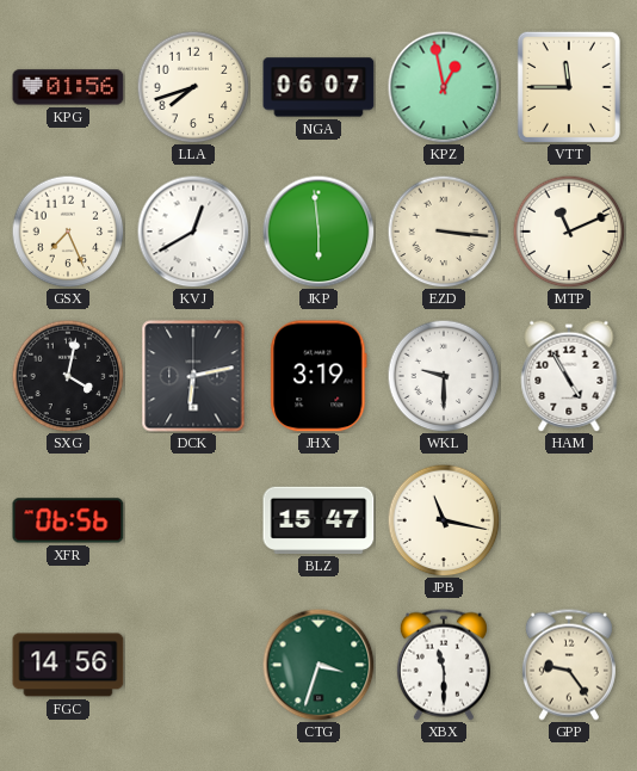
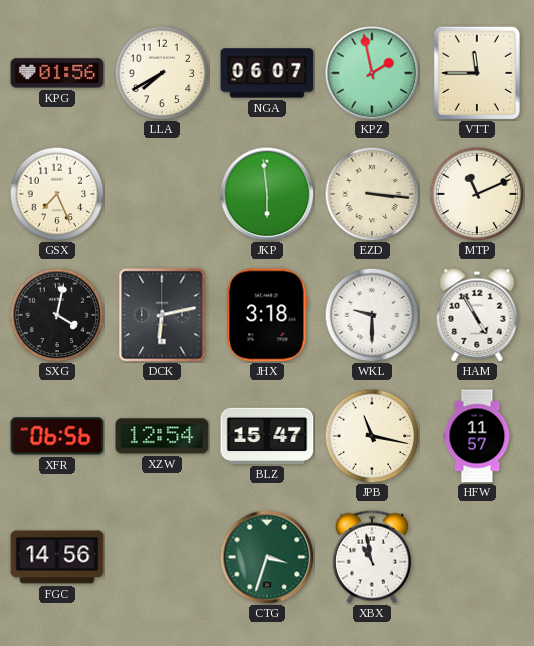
LLA: 7:42 -> 7:40
KPZ: 12:58 -> 1:58
KVJ: 12:40 -> none
JHX: 3:19 -> 3:18
XZW: none -> 12:54
HFW: none -> 11:57
XBX: 11:30 -> 10:58
GPP: 9:24 -> none
